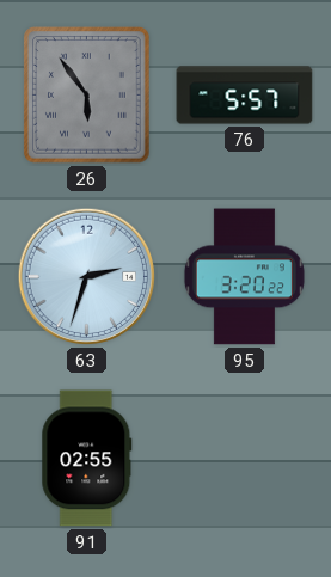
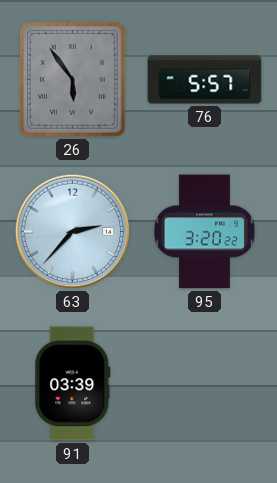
63: 2:33 -> 2:37
91: 02:55 -> 03:39
